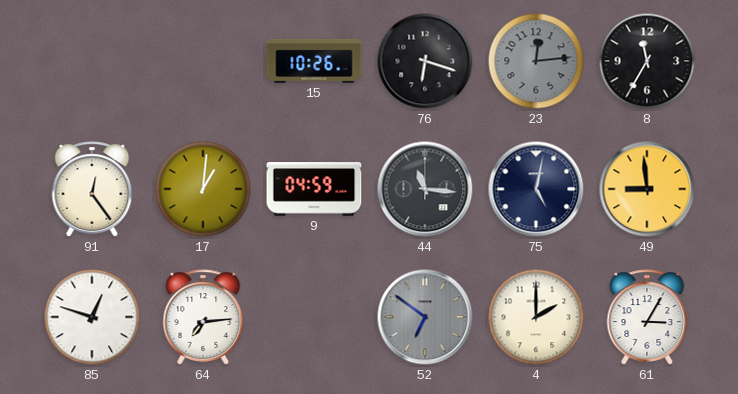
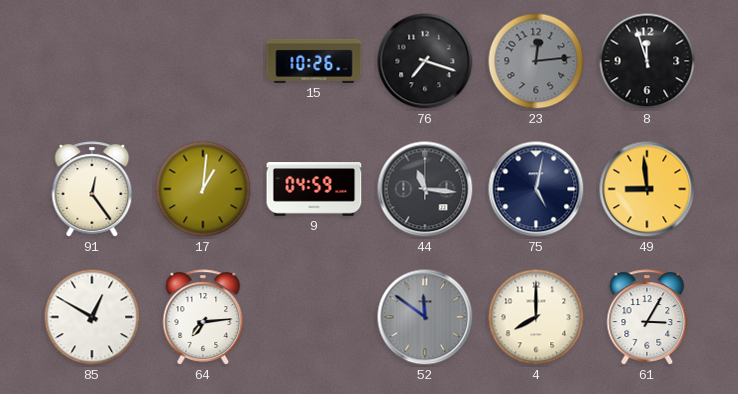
76: 6:18 -> 7:18
8: 11:35 -> 11:57
85: 12:48 -> 12:50
52: 6:51 -> 11:51
4: 2:00 -> 8:00
